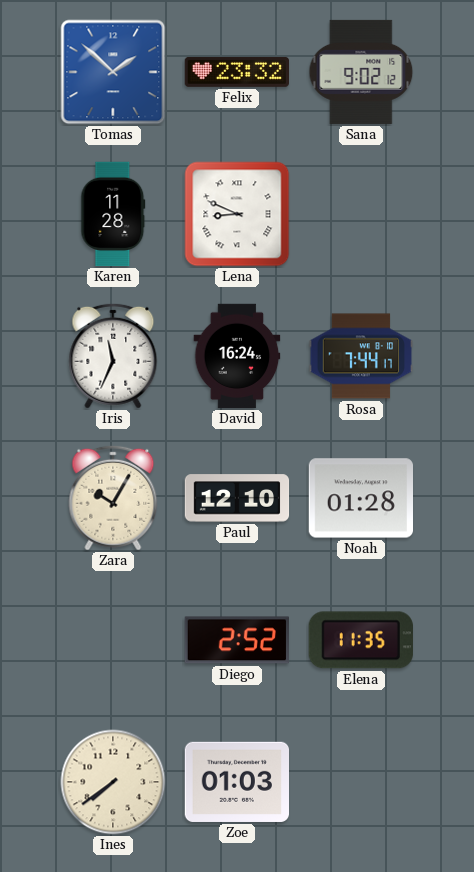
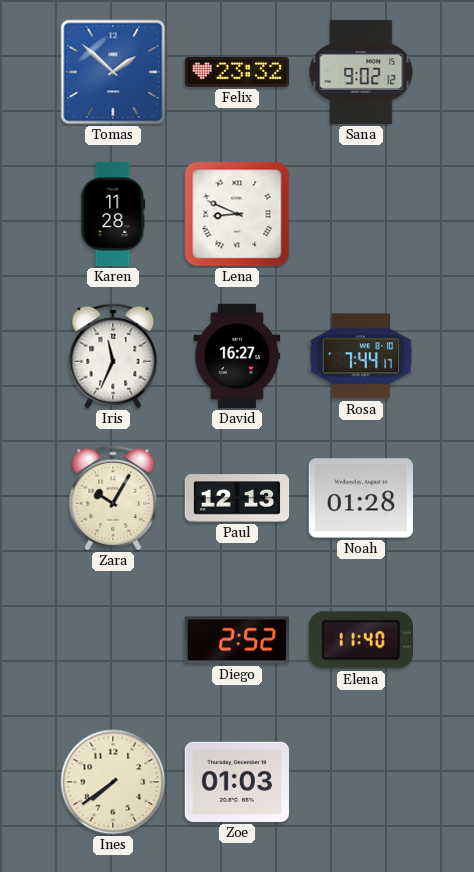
David: 16:24 -> 16:27
Paul: 12:10 -> 12:13
Elena: 11:35 -> 11:40
